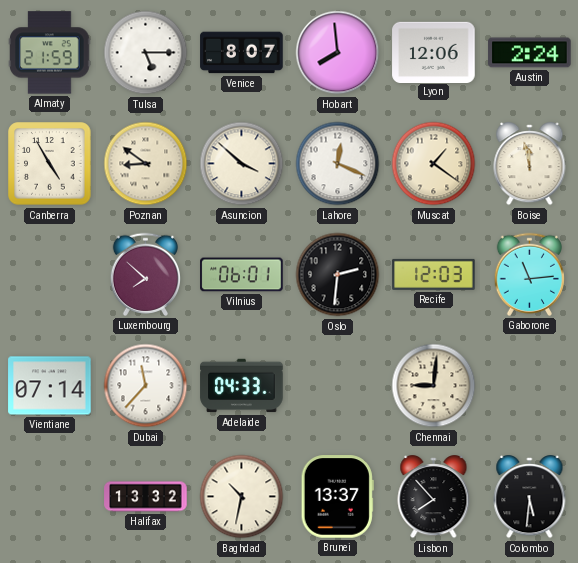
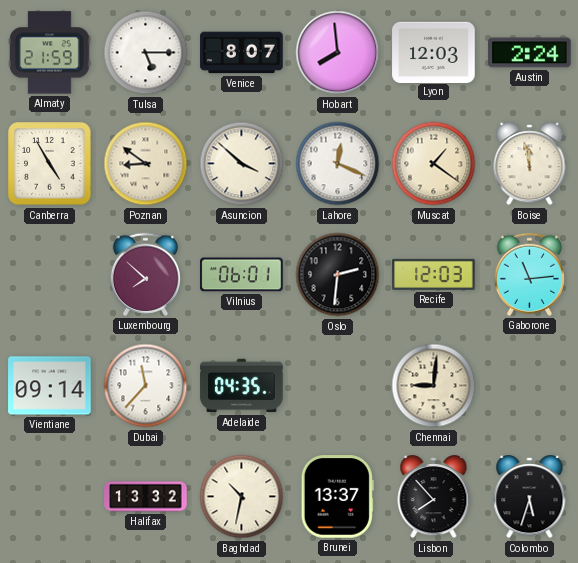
Lyon: 12:06 -> 12:03
Vientiane: 07:14 -> 09:14
Adelaide: 04:33 -> 04:35
Colombo: 5:31 -> 5:33
